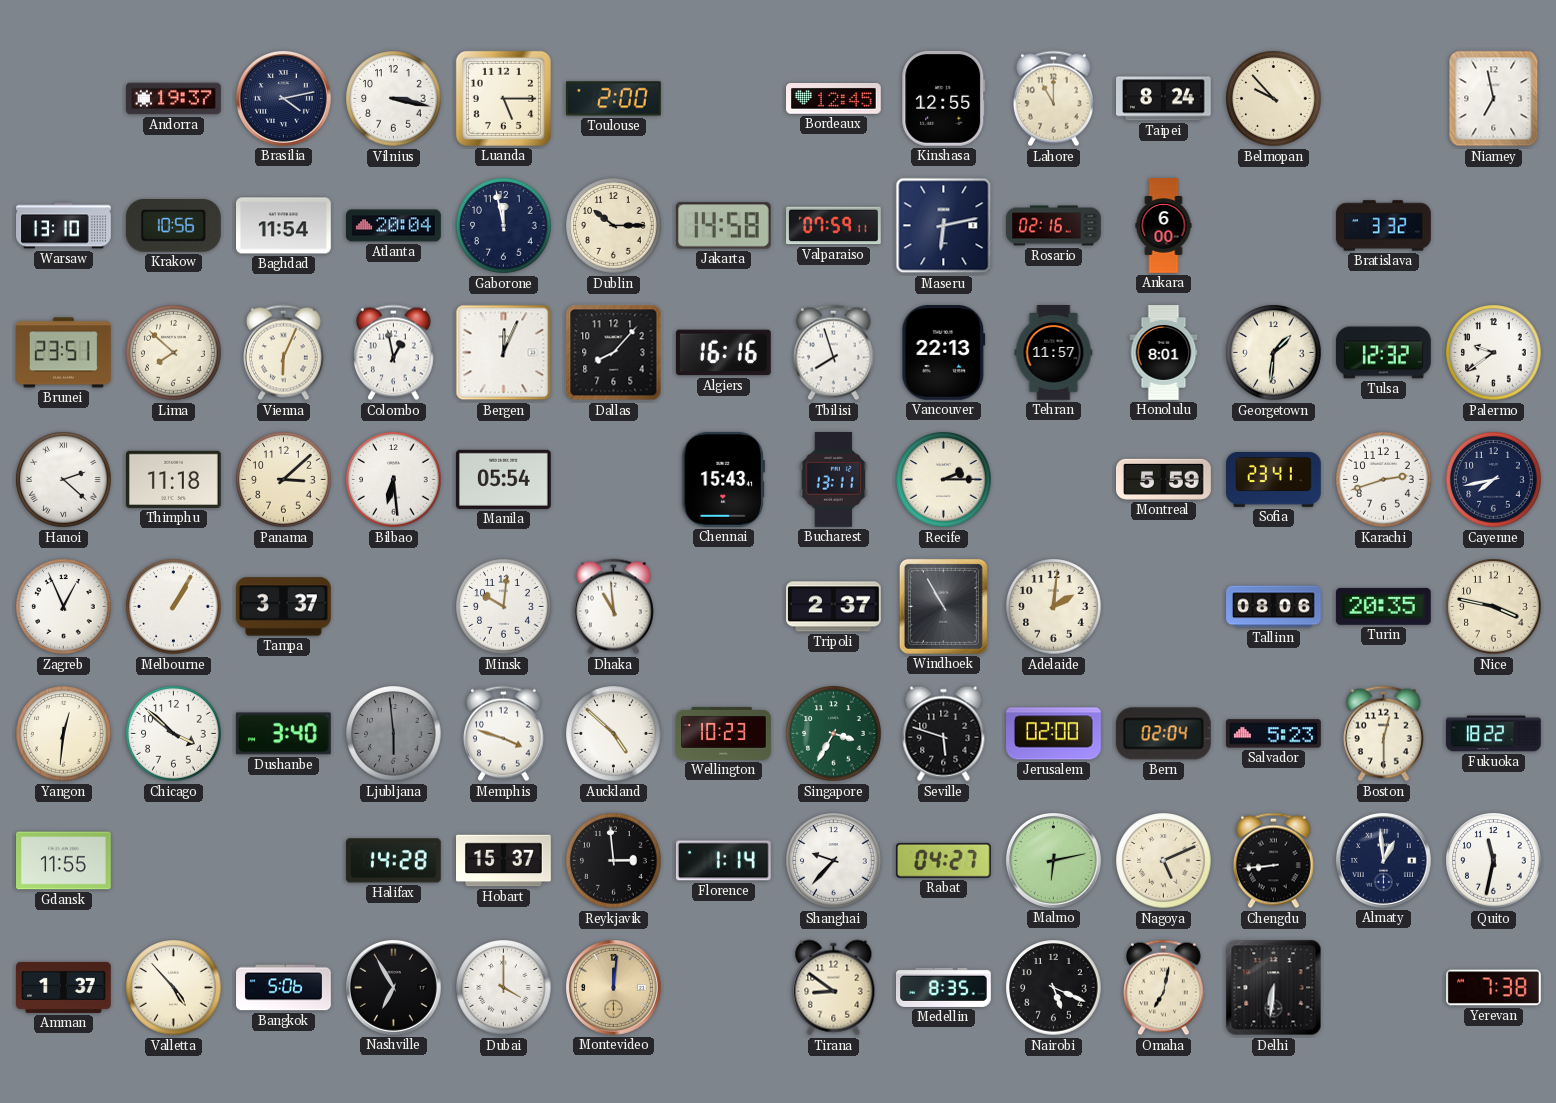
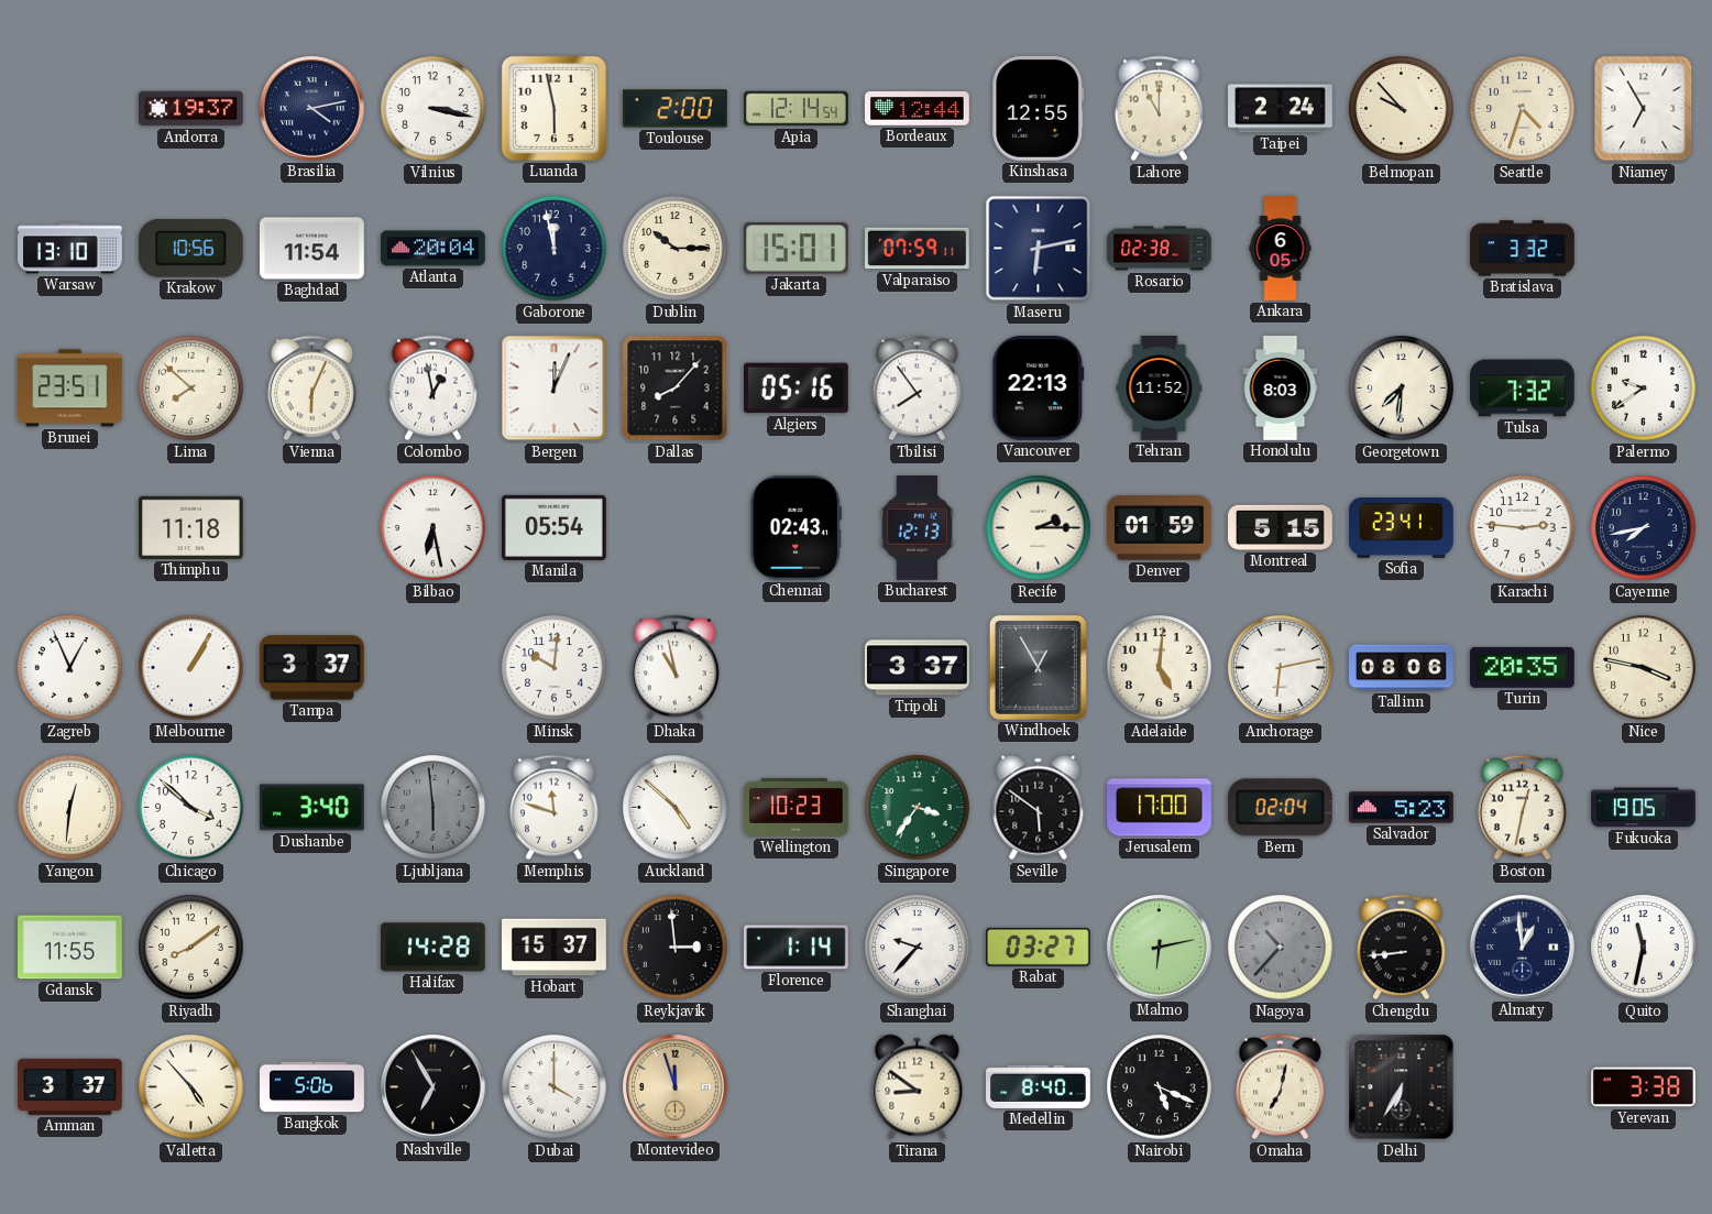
Luanda: 5:15 -> 5:58
Apia: none -> 12:14
Bordeaux: 12:45 -> 12:44
Taipei: 8:24 -> 2:24
Seattle: none -> 4:33
Niamey: 6:58 -> 6:55
Jakarta: 14:58 -> 15:01
Rosario: 02:16 -> 02:38
Ankara: 6:00 -> 6:05
Algiers: 16:16 -> 05:16
Tbilisi: 7:57 -> 7:54
Tehran: 11:57 -> 11:52
Honolulu: 8:01 -> 8:03
Georgetown: 1:31 -> 7:31
Tulsa: 12:32 -> 7:32
Hanoi: 2:22 -> none
Panama: 3:08 -> none
Bilbao: 6:29 -> 6:28
Chennai: 15:43 -> 02:43
Bucharest: 13:11 -> 12:13
Denver: none -> 01:59
Montreal: 5:59 -> 5:15
Karachi: 2:42 -> 2:46
Dhaka: 10:59 -> 10:58
Tripoli: 2:37 -> 3:37
Windhoek: 10:55 -> 12:55
Adelaide: 2:01 -> 5:01
Anchorage: none -> 6:13
Memphis: 3:48 -> 11:48
Singapore: 3:35 -> 3:36
Seville: 5:48 -> 5:51
Jerusalem: 02:00 -> 17:00
Boston: 12:30 -> 12:32
Fukuoka: 18:22 -> 19:05
Riyadh: none -> 8:09
Rabat: 04:27 -> 03:27
Nagoya: 5:11 -> 10:37
Nagoya dial: cream -> grey
Amman: 1:37 -> 3:37
Montevideo: 12:01 -> 11:57
Medellin: 8:35 -> 8:40
Delhi: 6:31 -> 6:35
Yerevan: 7:38 -> 3:38
